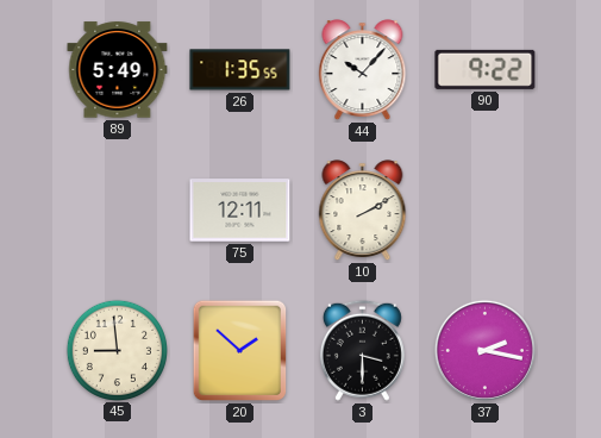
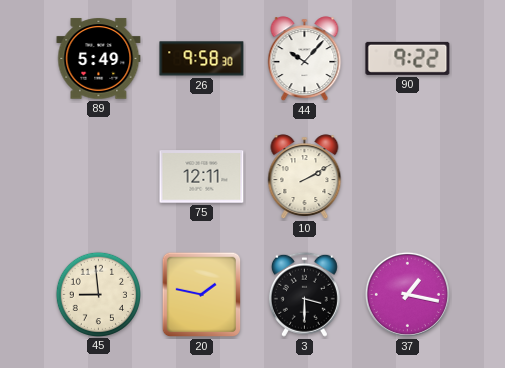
26: 1:35 -> 9:58
20: 1:52 -> 1:47
37: 2:17 -> 1:17
